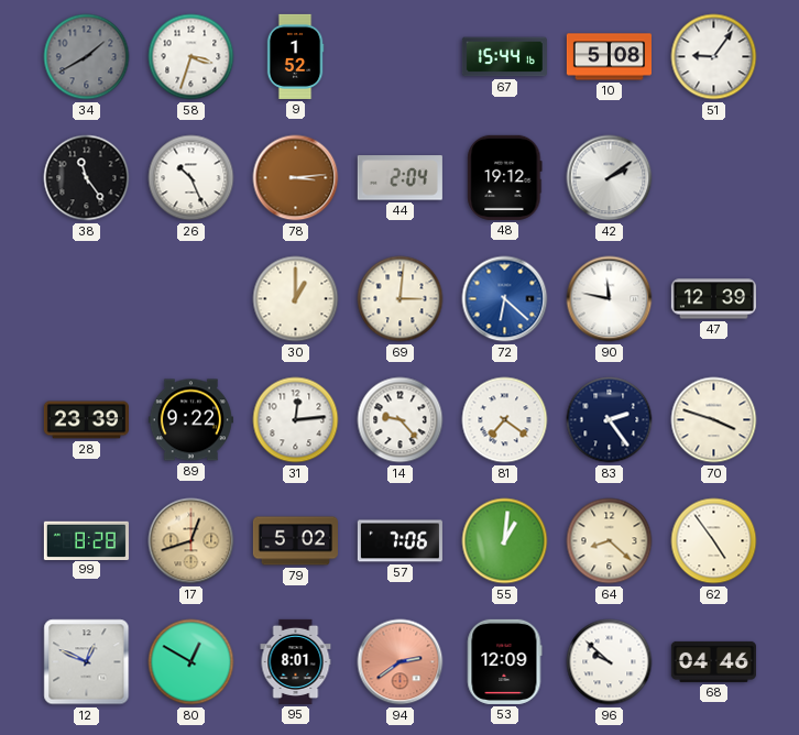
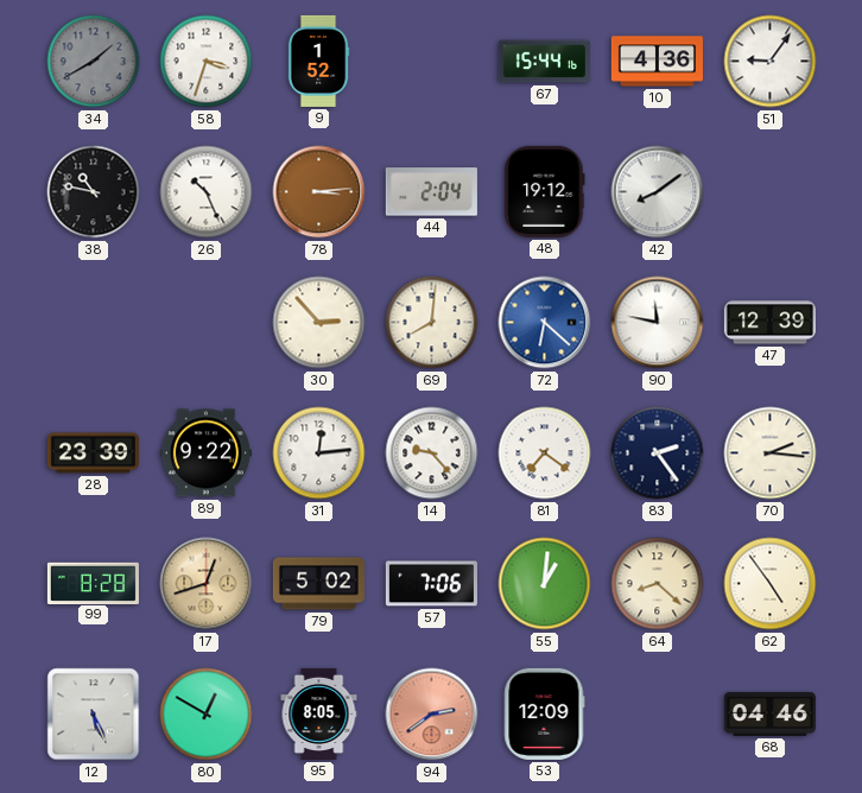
10: 5:08 -> 4:36
38: 11:24 -> 10:47
42: 2:09 -> 8:09
30: 1:00 -> 2:53
69: 3:01 -> 8:01
70: 3:48 -> 2:16
12: 12:49 -> 5:26
95: 8:01 -> 8:05
96: 9:52 -> none
